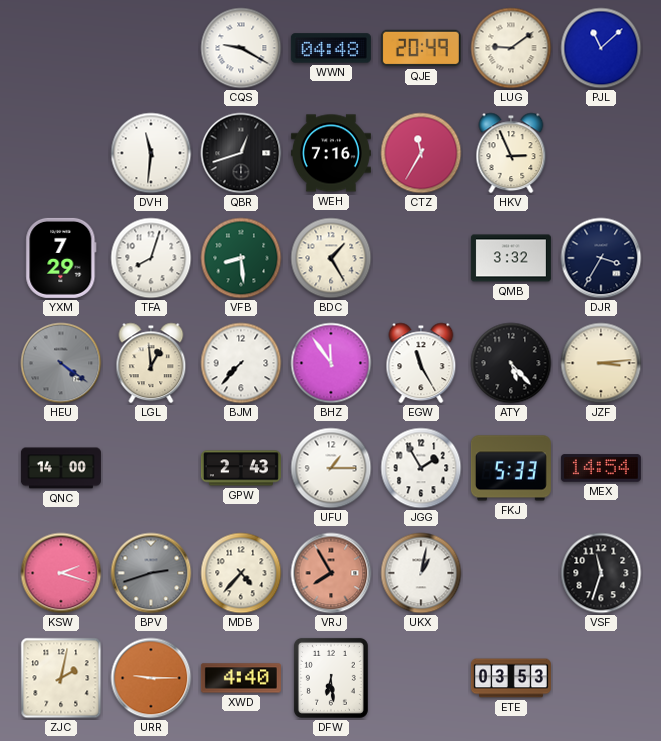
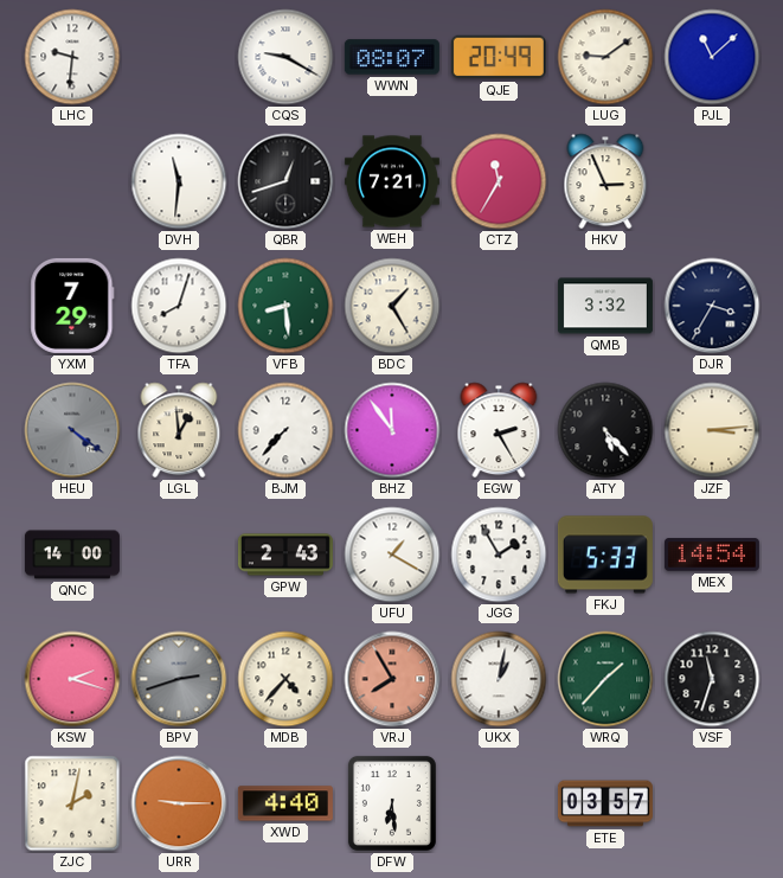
LHC: none -> 9:31
WWN: 04:48 -> 08:07
WEH: 7:16 -> 7:21
EGW: 11:25 -> 2:25
UFU: 1:15 -> 1:20
WRQ: none -> 1:37
ETE: 03:53 -> 03:57
